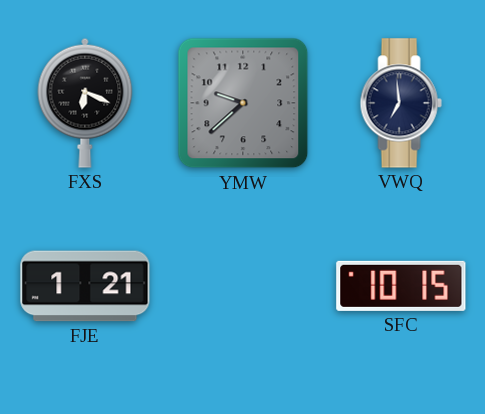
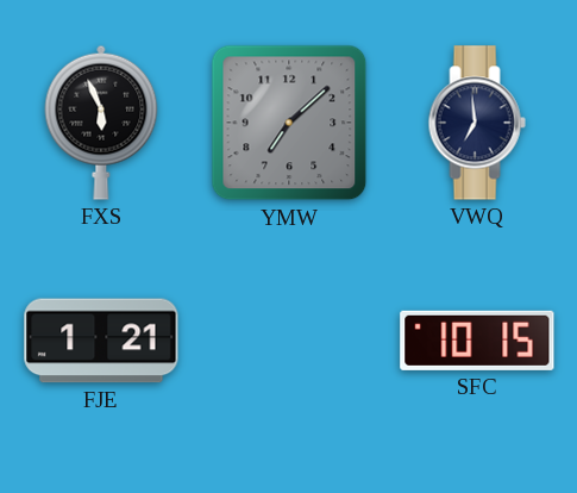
FXS: 6:19 -> 5:56
YMW: 9:38 -> 7:08
